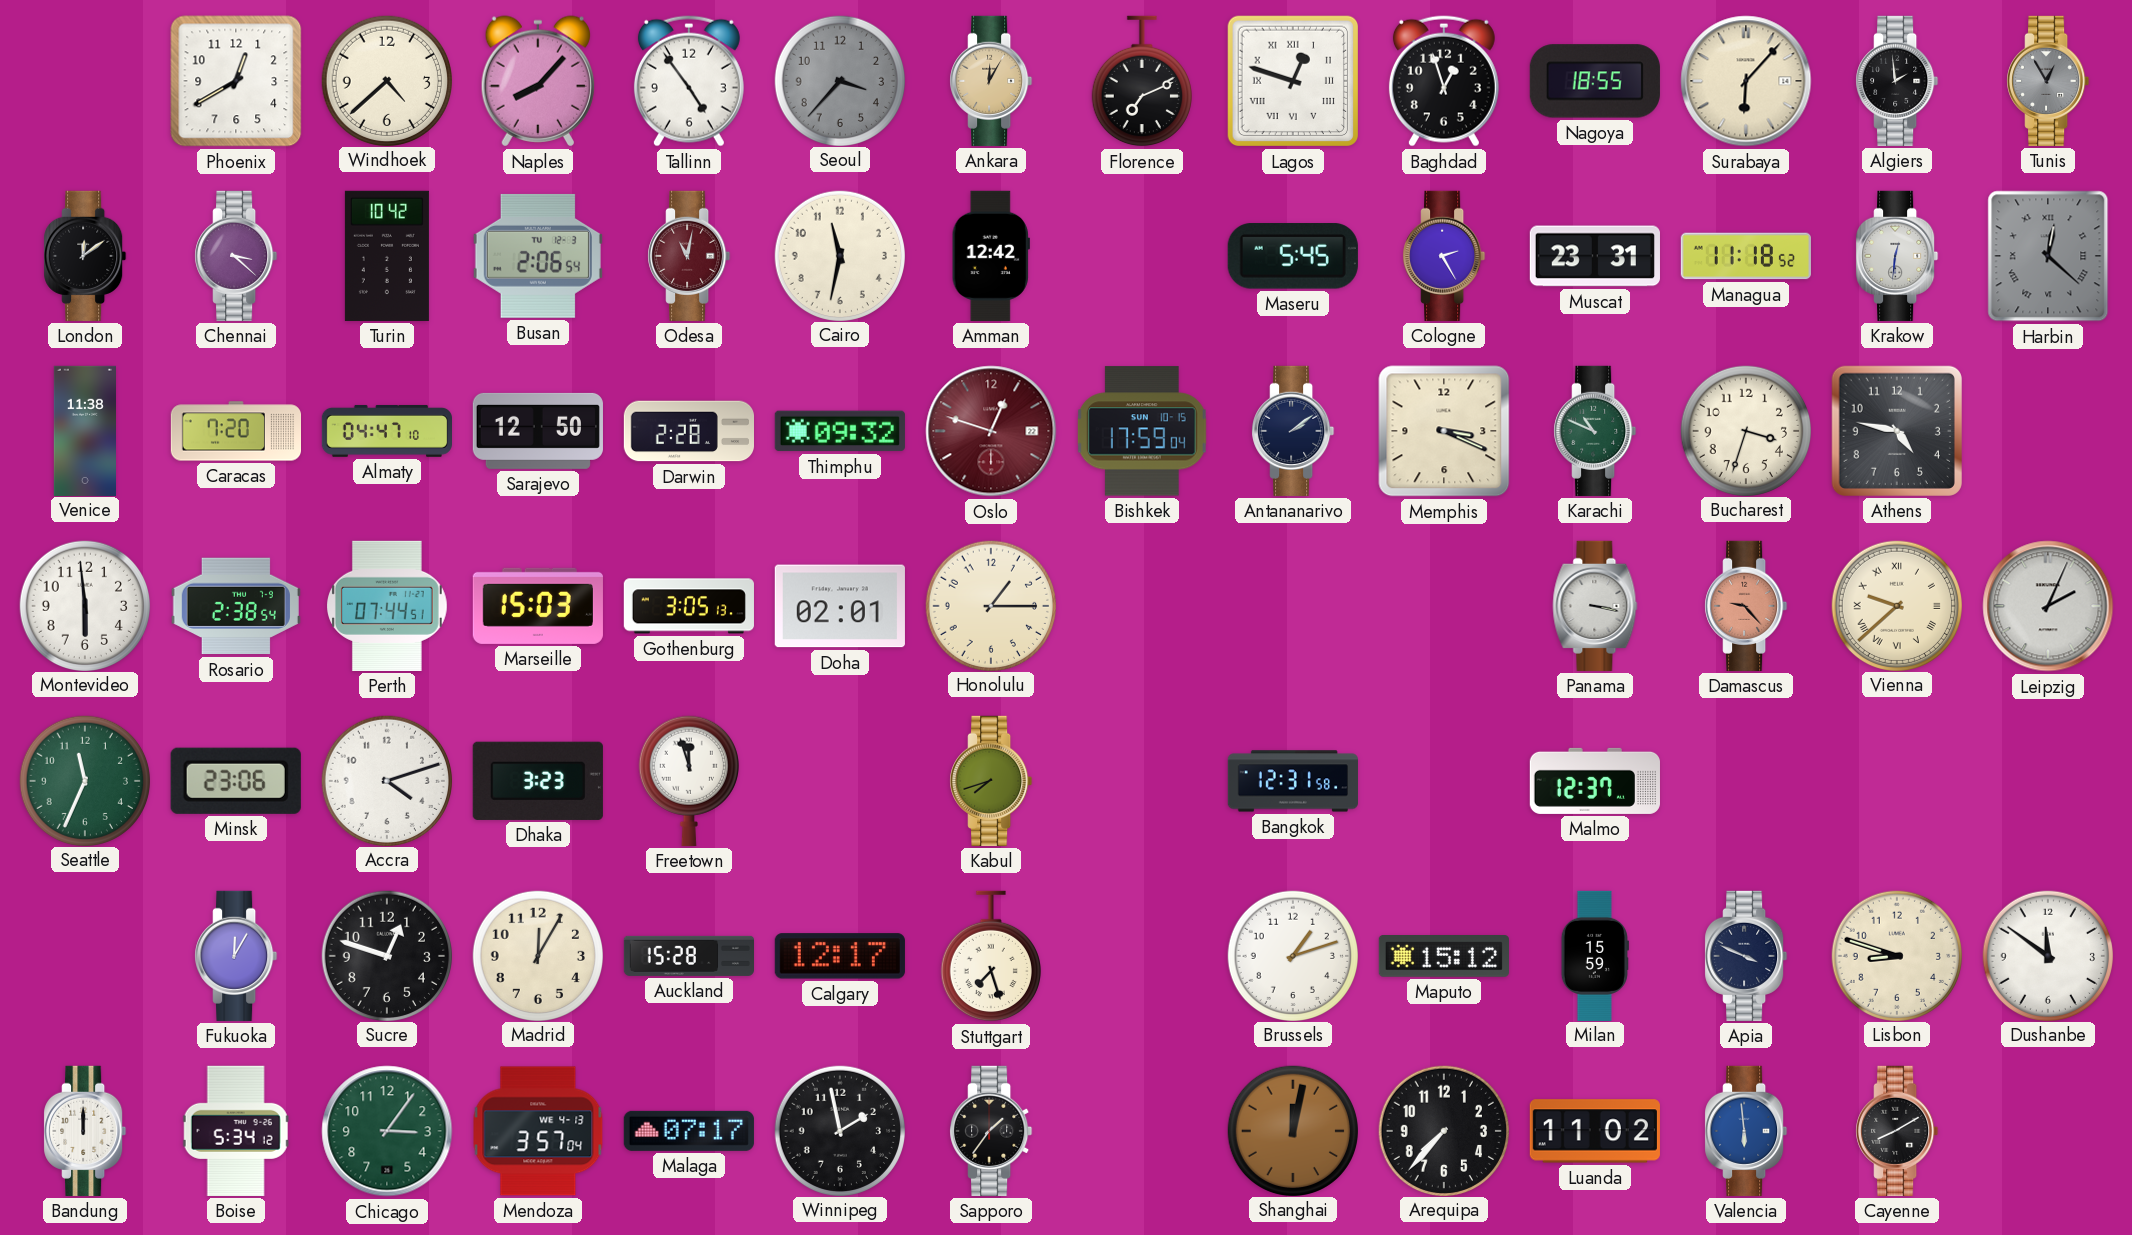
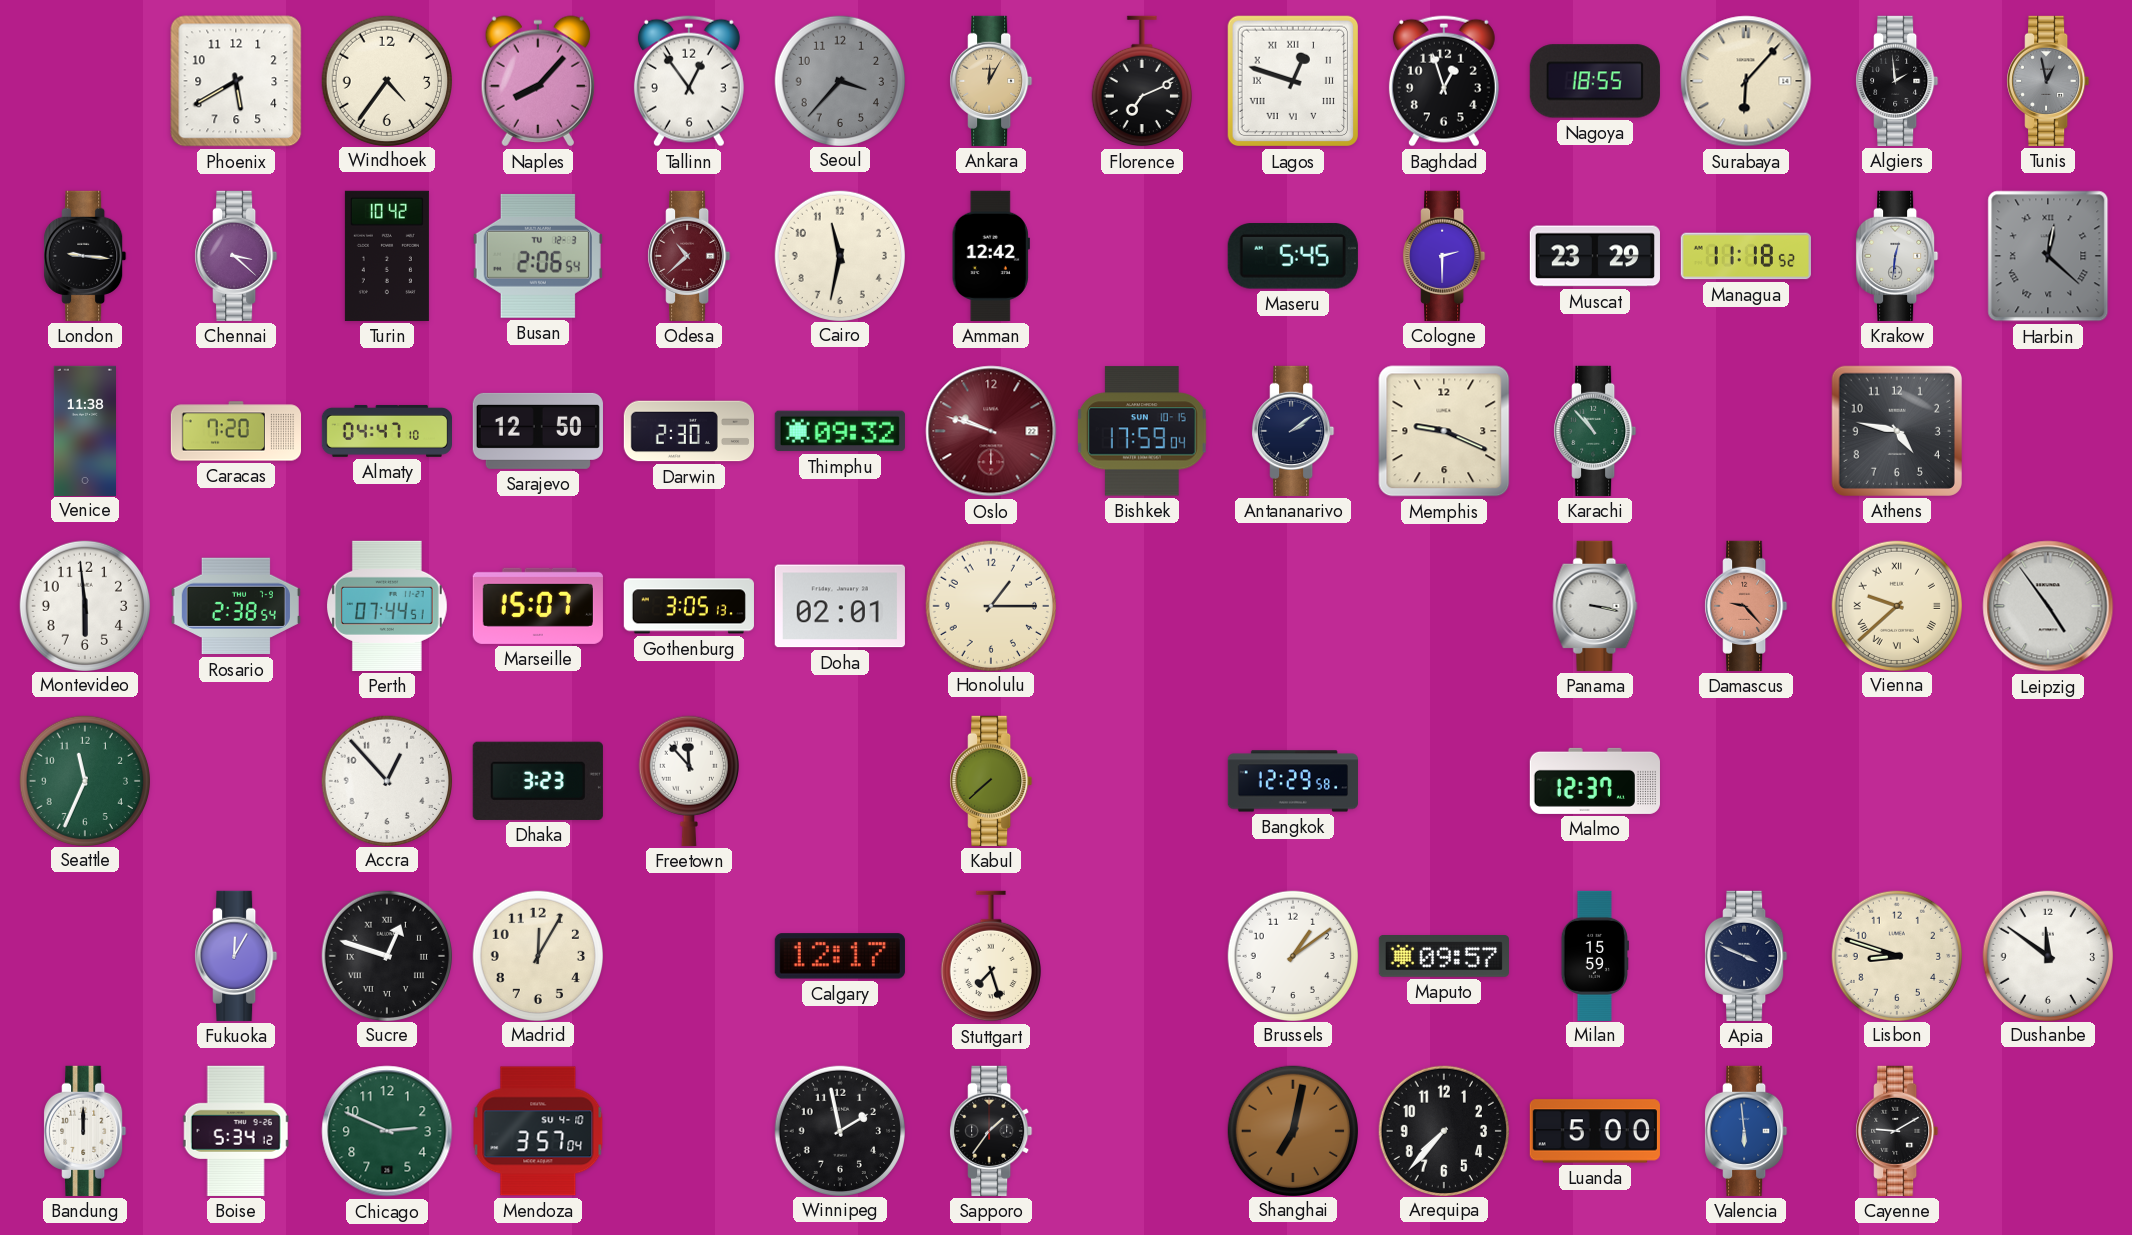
Phoenix: 12:40 -> 5:40
Windhoek: 4:38 -> 4:36
Tallinn: 4:54 -> 12:54
Tunis: 12:55 -> 12:58
London: 12:09 -> 9:16
Odesa: 11:02 -> 10:38
Cologne: 2:25 -> 2:30
Muscat: 23:31 -> 23:29
Darwin: 2:28 -> 2:30
Oslo: 12:48 -> 9:48
Memphis: 3:19 -> 9:19
Karachi: 10:49 -> 10:53
Bucharest: 3:33 -> none
Marseille: 15:03 -> 15:07
Leipzig: 2:04 -> 4:54
Minsk: 23:06 -> none
Accra: 4:12 -> 12:53
Freetown: 11:57 -> 11:53
Kabul: 7:42 -> 7:38
Bangkok: 12:31 -> 12:29
Sucre numerals: Arabic -> Roman
Auckland: 15:28 -> none
Brussels: 1:12 -> 1:09
Maputo: 15:12 -> 09:57
Chicago: 3:06 -> 2:49
Mendoza date: WE 4-13 -> SU 4-10
Malaga: 07:17 -> none
Shanghai: 12:02 -> 7:02
Luanda: 11:02 -> 5:00
Cayenne: 8:10 -> 9:10
